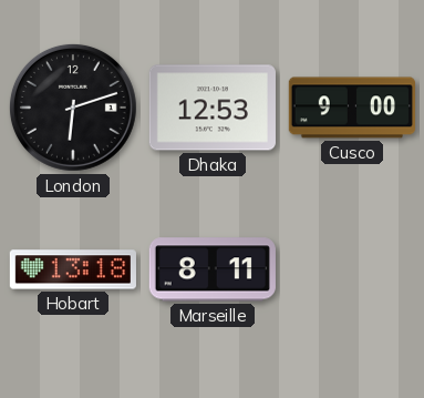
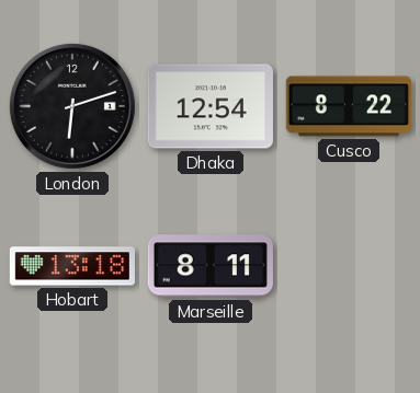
Dhaka: 12:53 -> 12:54
Cusco: 9:00 -> 8:22
